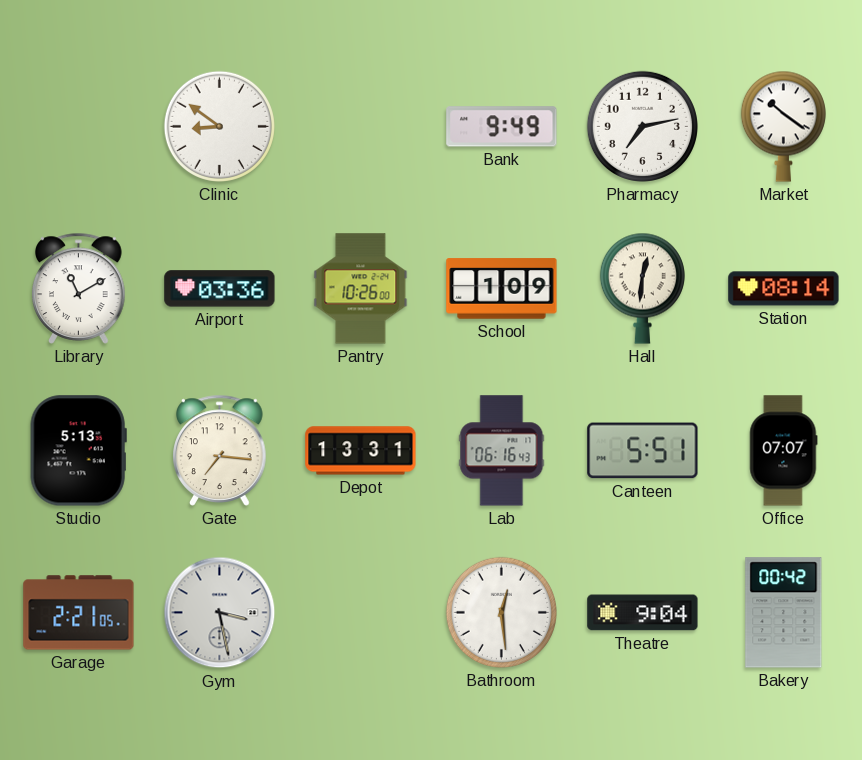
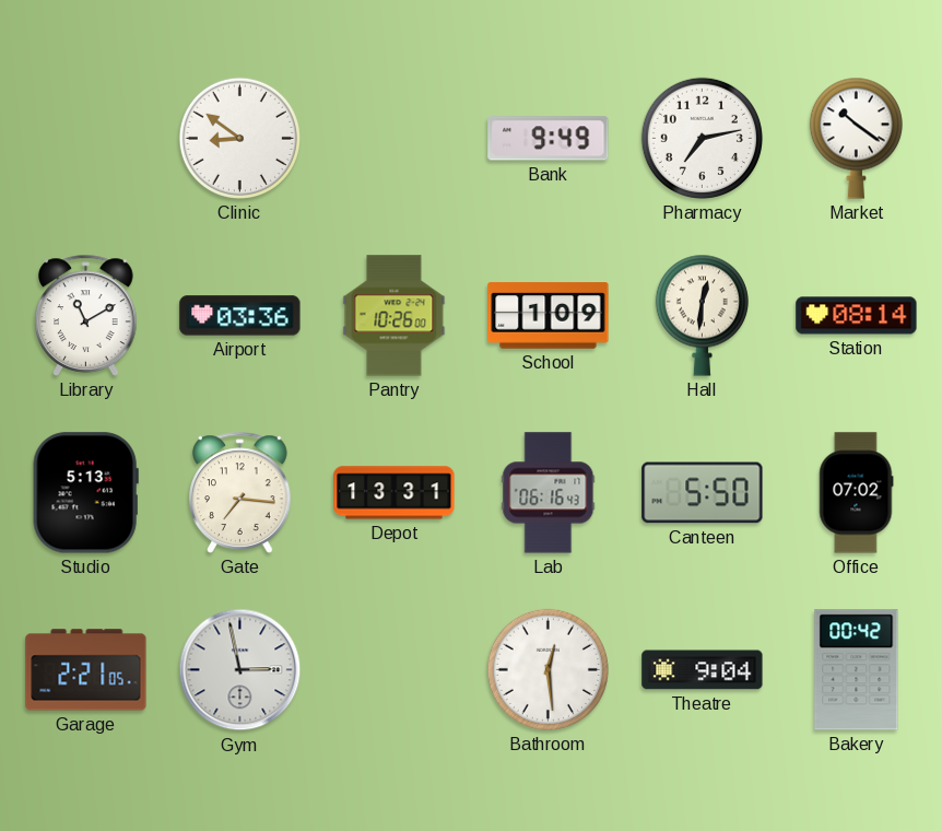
Canteen: 5:51 -> 5:50
Office: 07:07 -> 07:02
Gym: 3:28 -> 2:58
